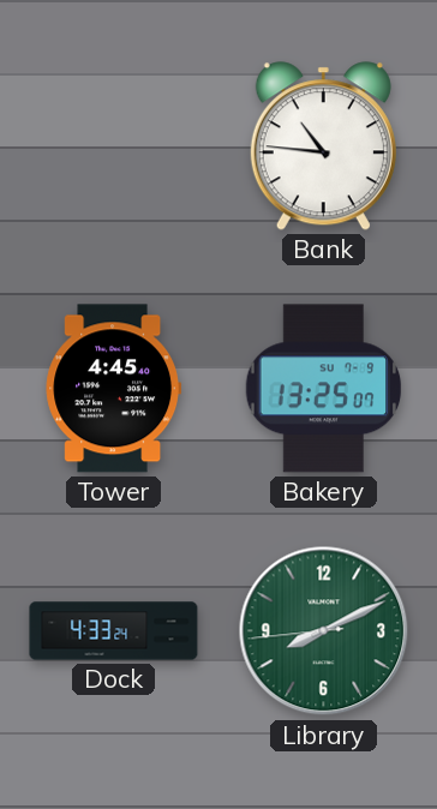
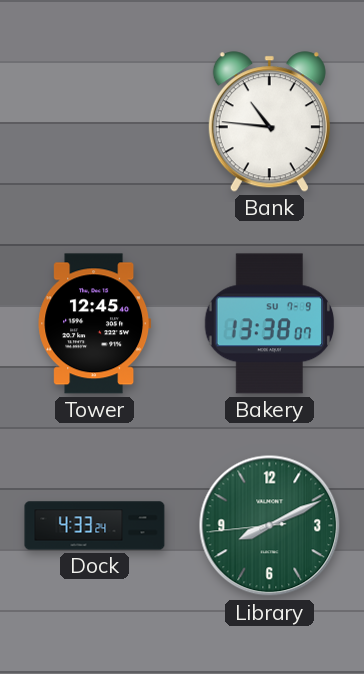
Tower: 4:45 -> 12:45
Bakery: 13:25 -> 13:38
